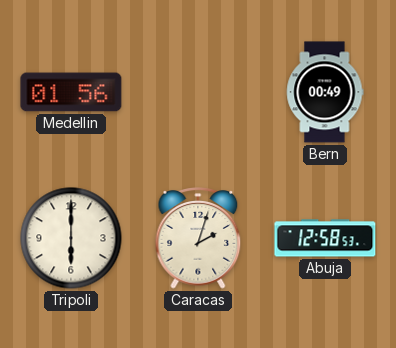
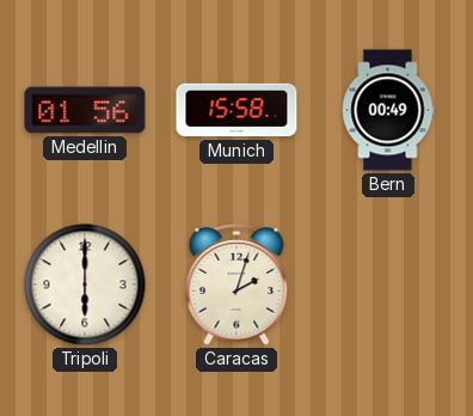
Munich: none -> 15:58
Abuja: 12:58 -> none
